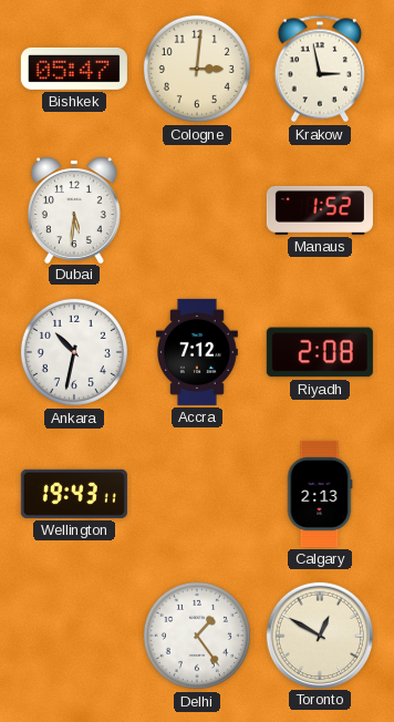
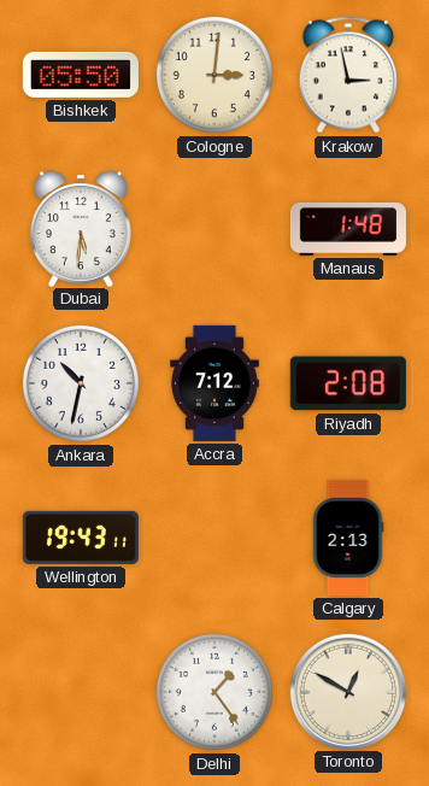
Bishkek: 05:47 -> 05:50
Manaus: 1:52 -> 1:48
